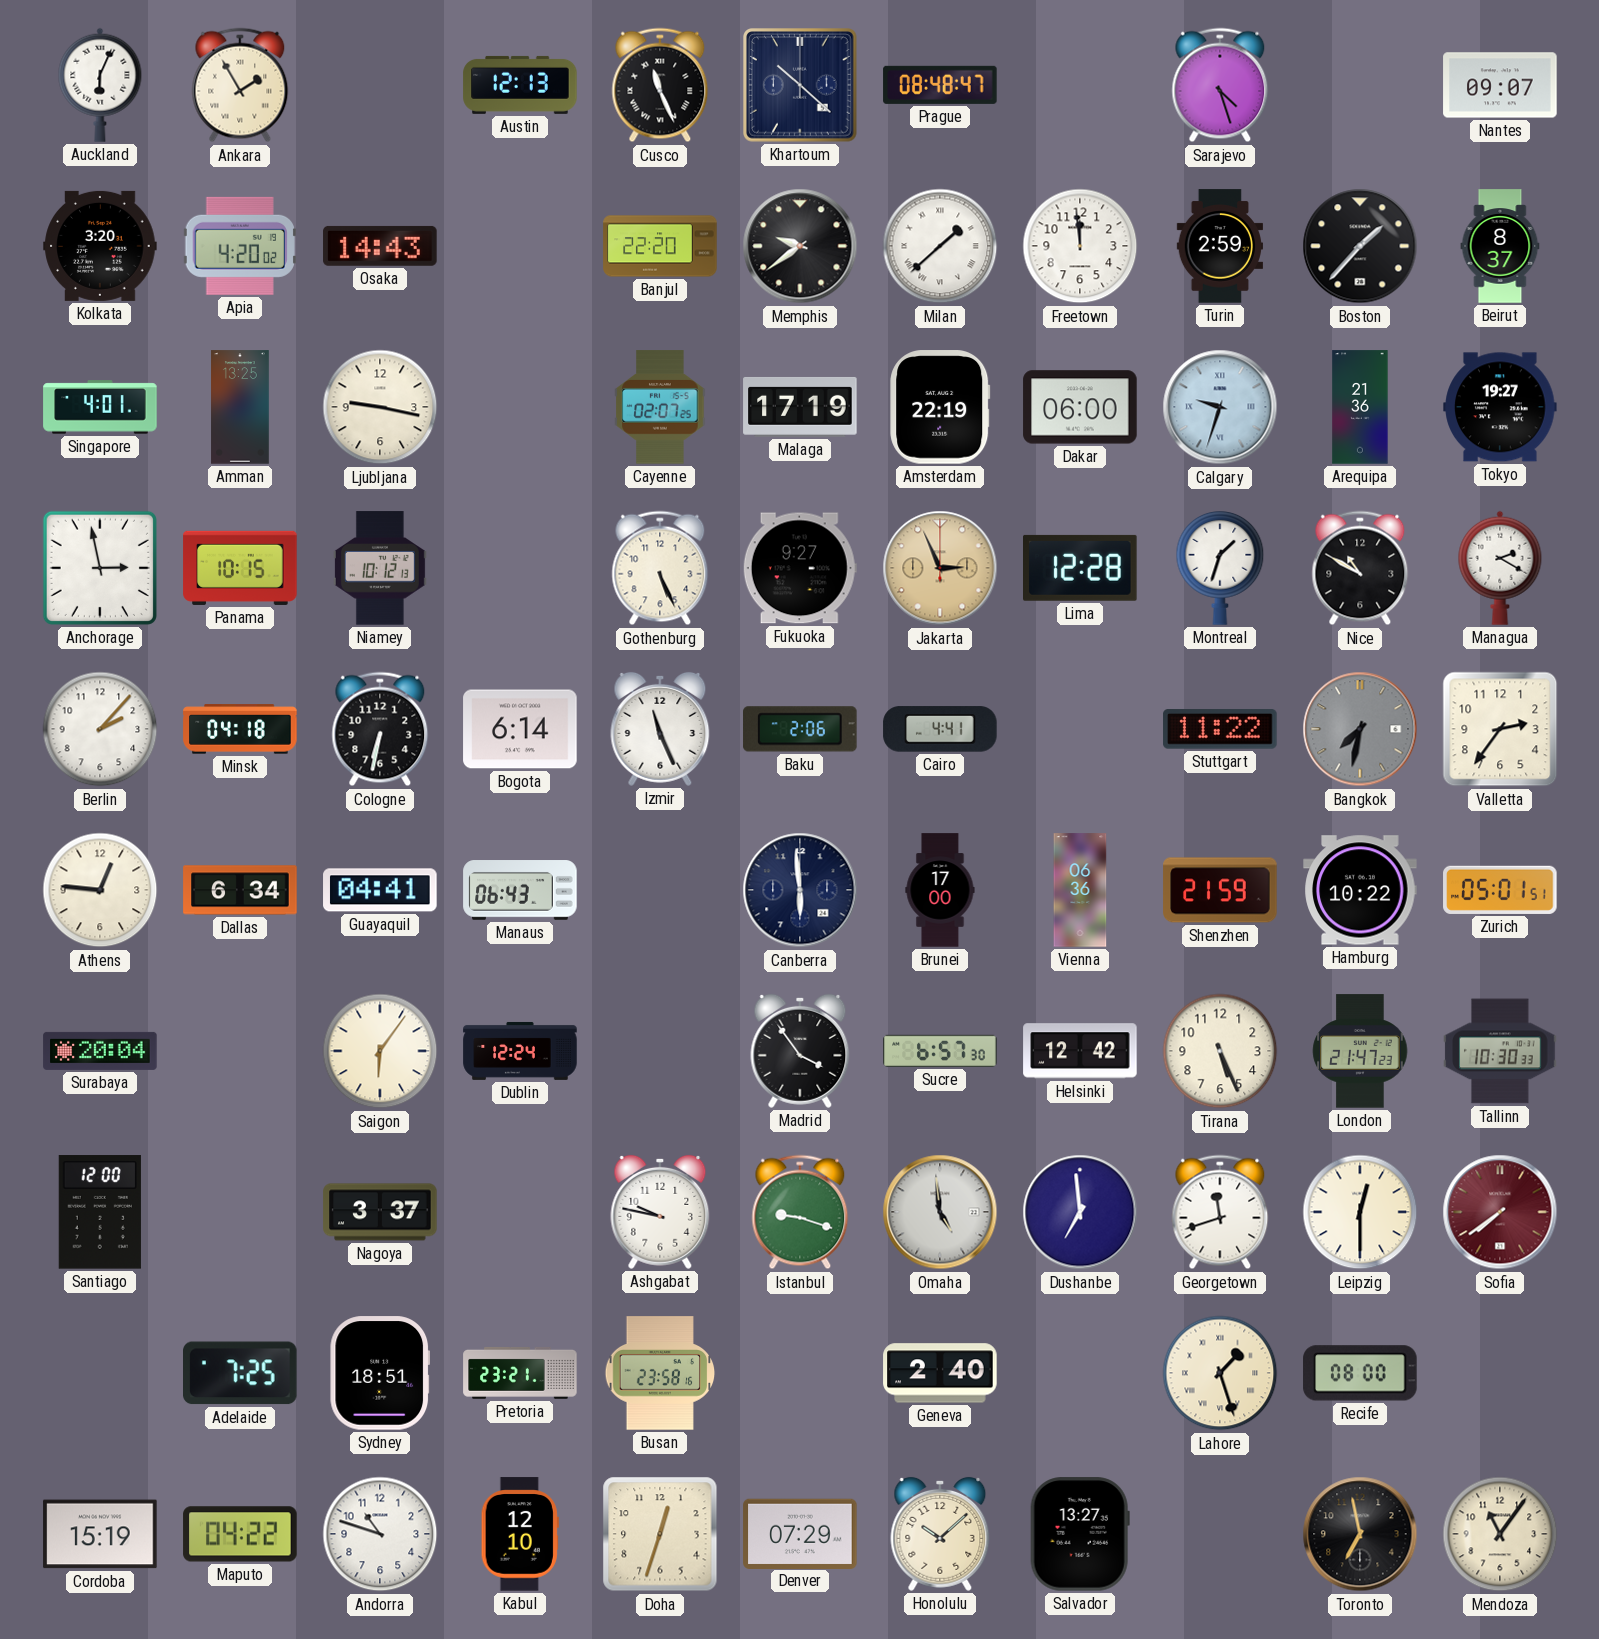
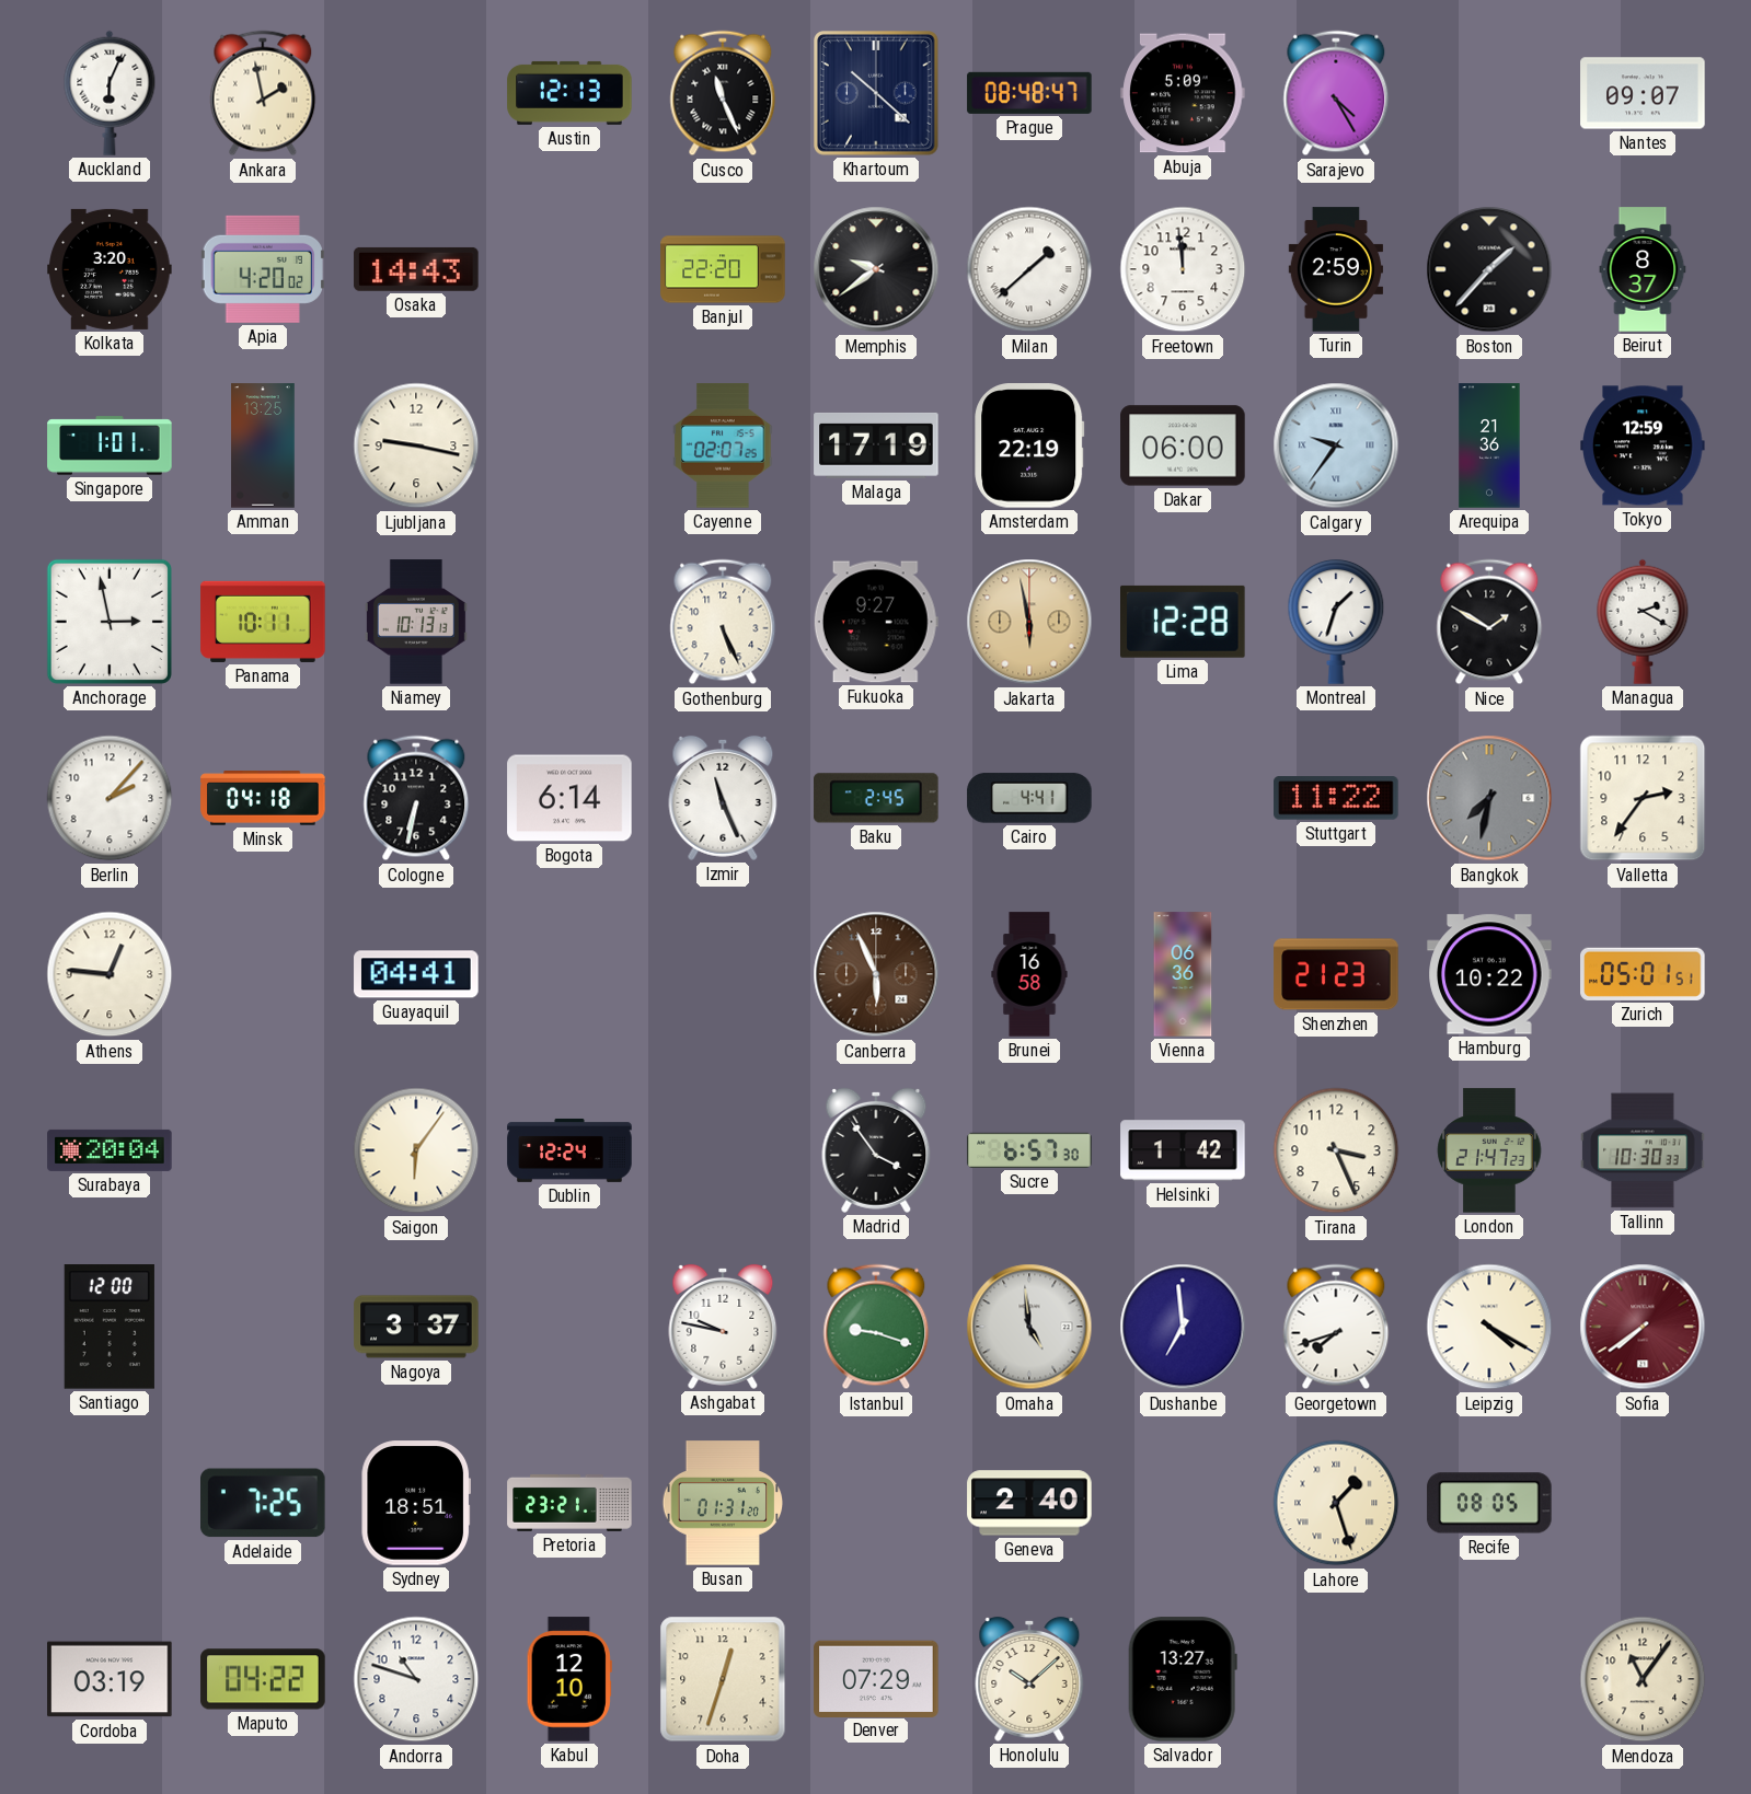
Ankara: 1:55 -> 1:58
Abuja: none -> 5:09
Sarajevo: 4:27 -> 4:25
Singapore: 4:01 -> 1:01
Calgary: 9:33 -> 9:36
Tokyo: 19:27 -> 12:59
Panama: 10:15 -> 10:11
Niamey: 10:12 -> 10:13
Jakarta: 2:56 -> 5:58
Nice: 10:50 -> 1:50
Baku: 2:06 -> 2:45
Dallas: 6:34 -> none
Manaus: 06:43 -> none
Canberra: 5:59 -> 5:56
Canberra dial: navy -> brown
Brunei: 17:00 -> 16:58
Shenzhen: 21:59 -> 21:23
Helsinki: 12:42 -> 1:42
Tirana: 5:26 -> 3:26
Georgetown: 11:42 -> 7:42
Leipzig: 12:30 -> 4:20
Busan: 23:58 -> 01:31
Recife: 08:00 -> 08:05
Cordoba: 15:19 -> 03:19
Toronto: 6:58 -> none
